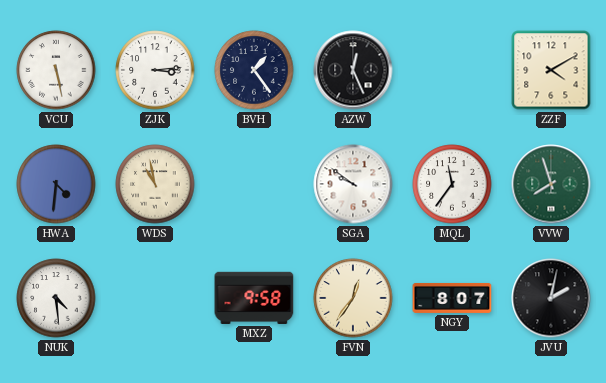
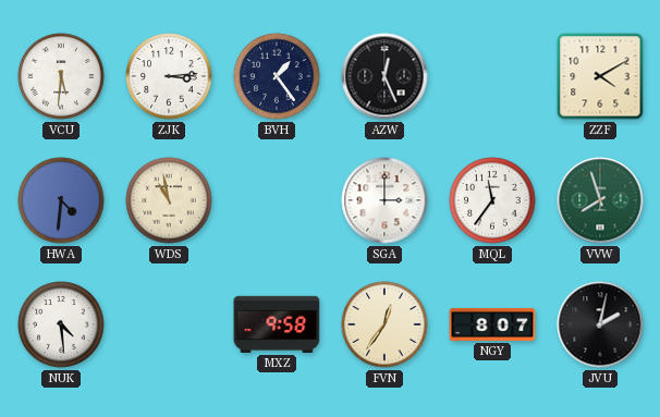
VCU: 5:28 -> 5:31
SGA: 9:51 -> 3:00
